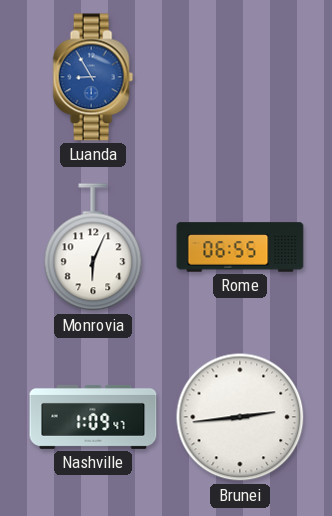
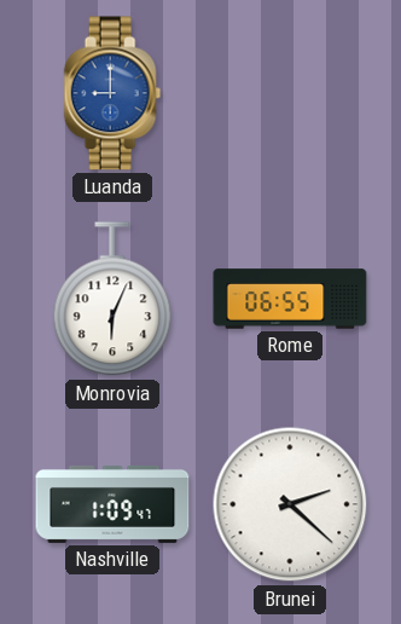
Luanda: 8:55 -> 9:00
Brunei: 2:44 -> 2:22
